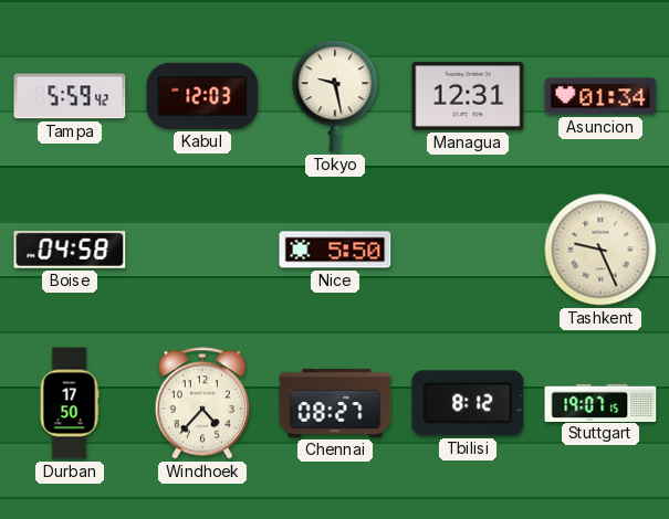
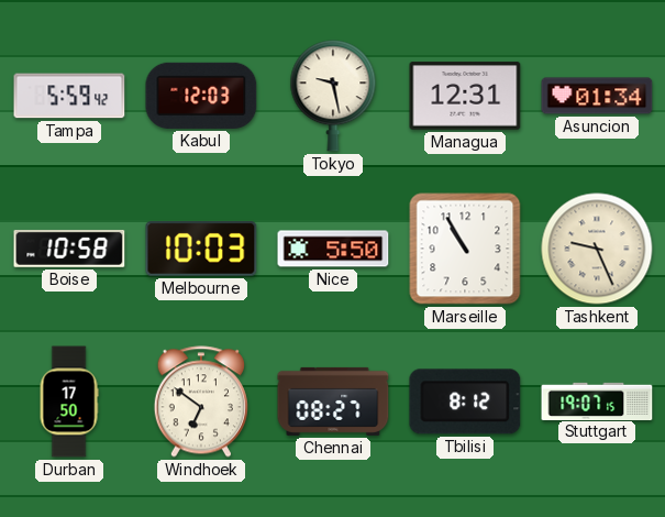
Boise: 04:58 -> 10:58
Melbourne: none -> 10:03
Marseille: none -> 10:55
Windhoek: 4:37 -> 6:51
